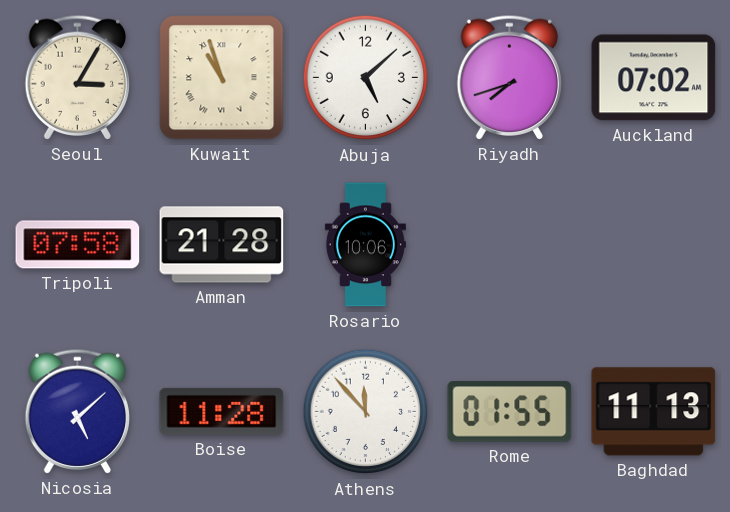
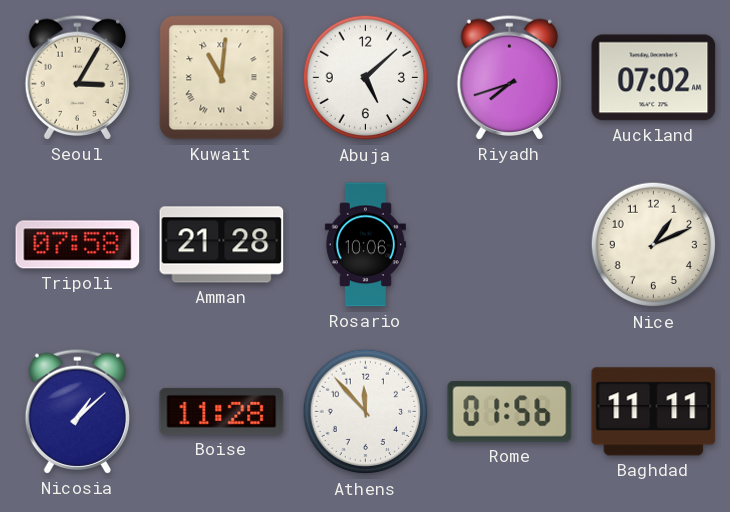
Kuwait: 10:57 -> 11:01
Nice: none -> 1:11
Nicosia: 5:08 -> 1:08
Rome: 01:55 -> 01:56
Baghdad: 11:13 -> 11:11
